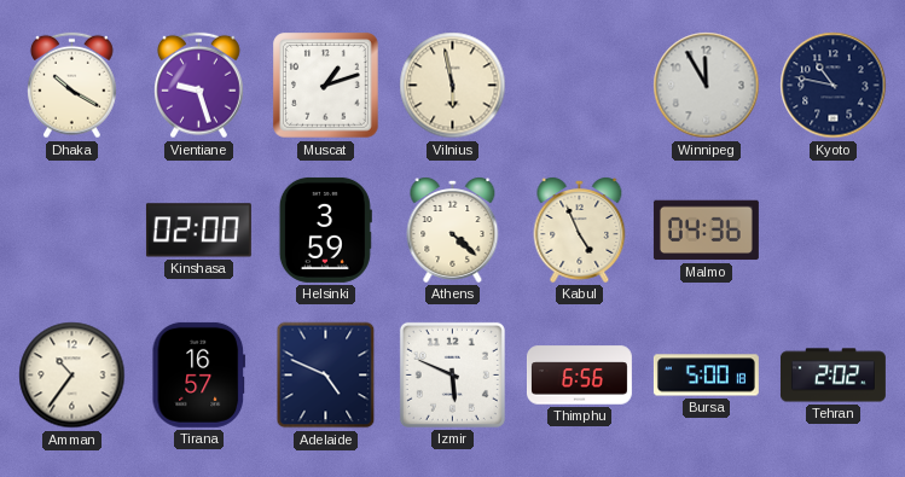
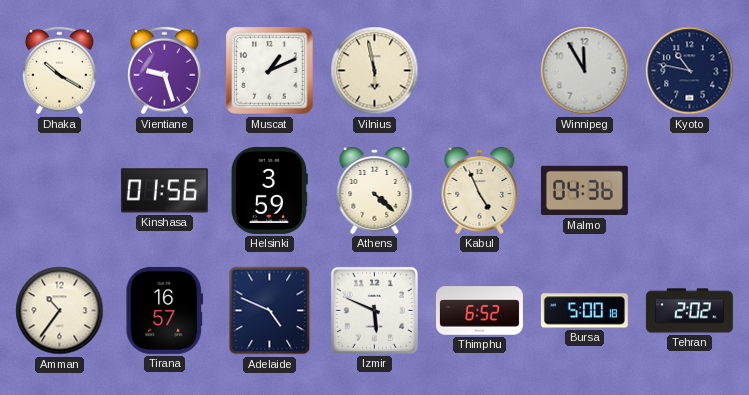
Muscat: 1:12 -> 1:11
Kinshasa: 02:00 -> 01:56
Thimphu: 6:56 -> 6:52
